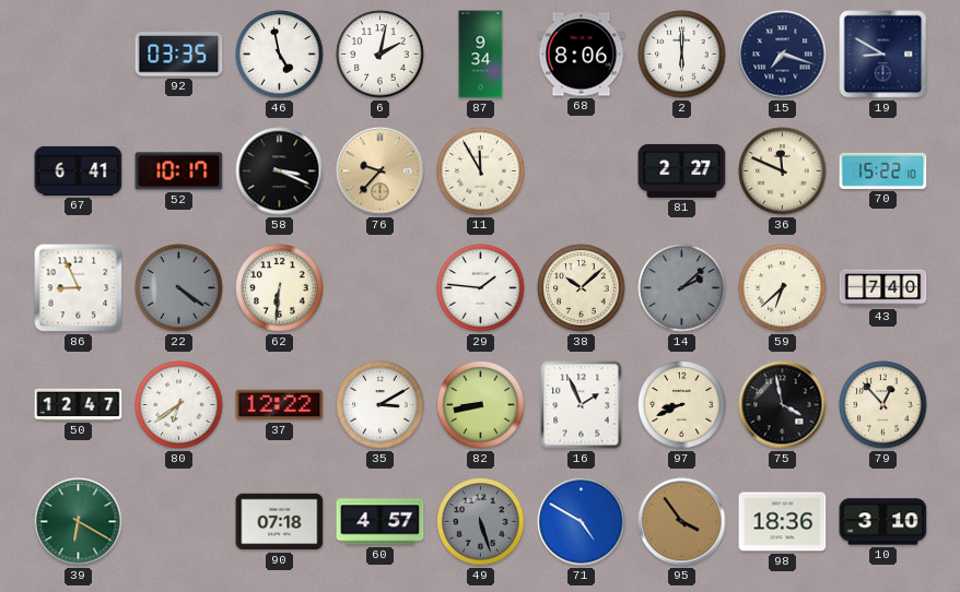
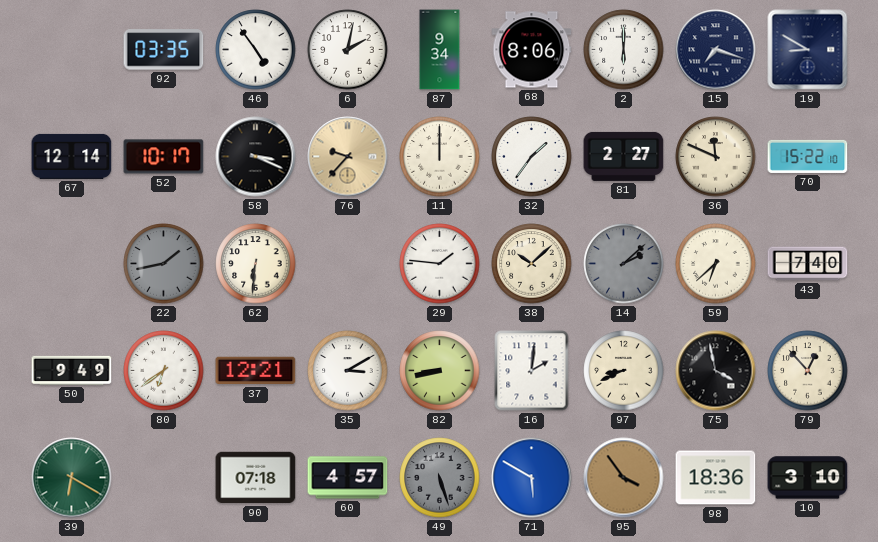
46: 4:58 -> 4:54
67: 6:41 -> 12:14
11: 11:55 -> 12:00
32: none -> 1:36
86: 8:56 -> none
22: 4:21 -> 1:43
50: 12:47 -> 9:49
37: 12:22 -> 12:21
16: 1:56 -> 2:01
71: 4:50 -> 5:50
